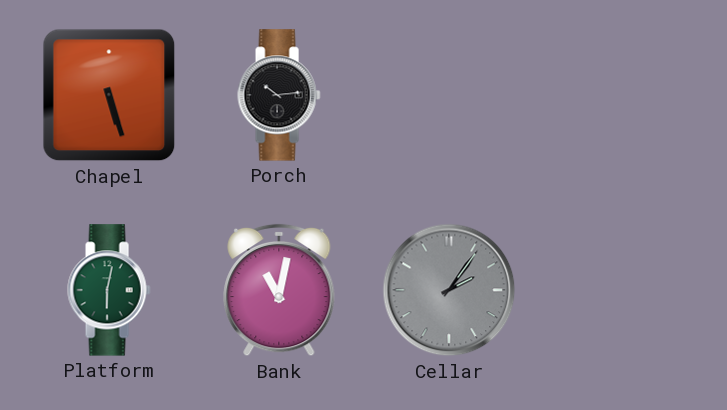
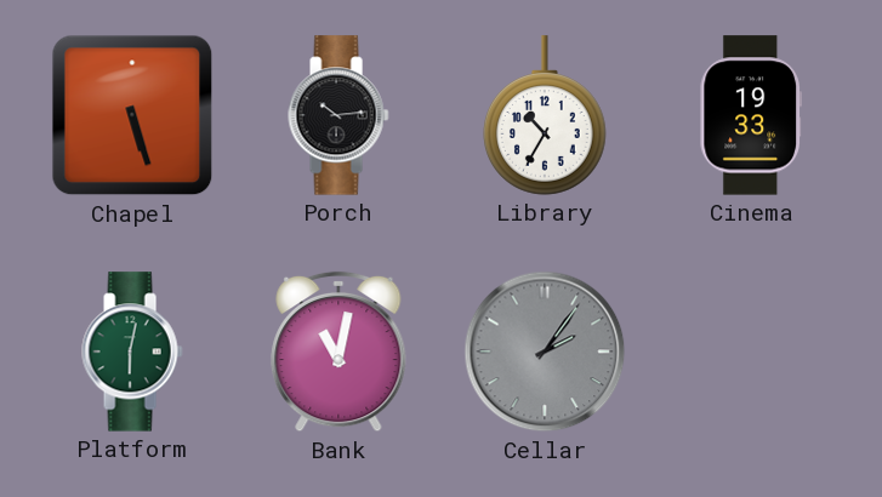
Library: none -> 10:35
Cinema: none -> 19:33
